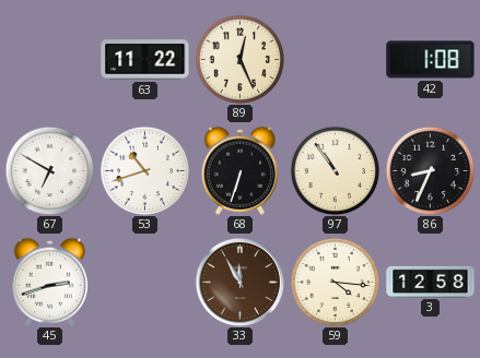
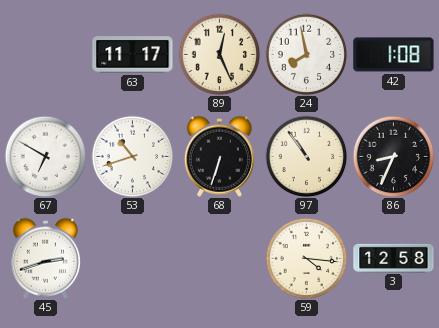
63: 11:22 -> 11:17
24: none -> 7:58
33: 11:55 -> none
